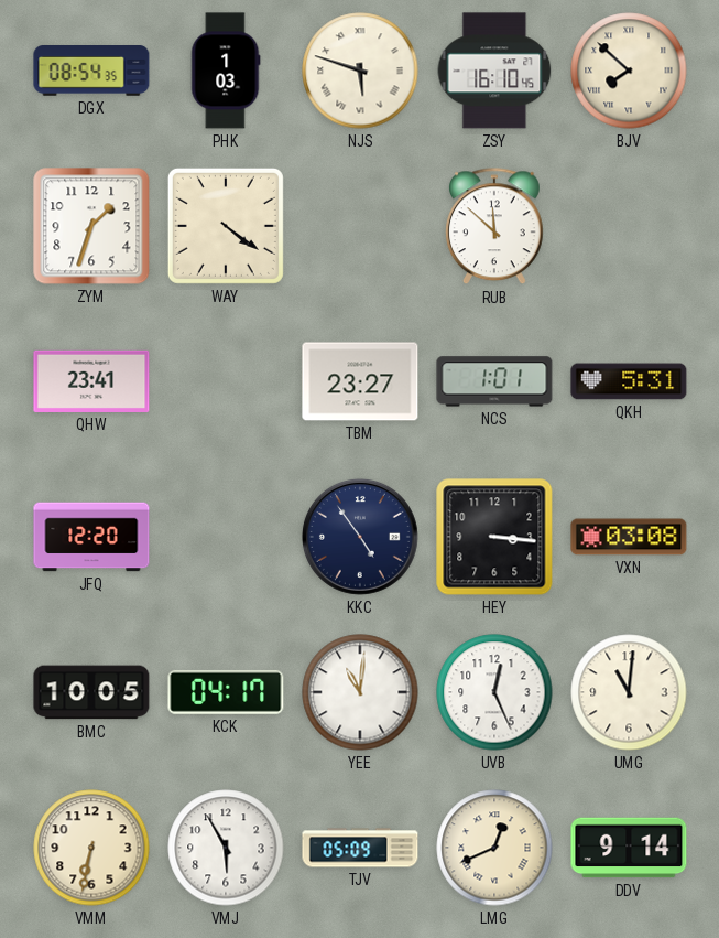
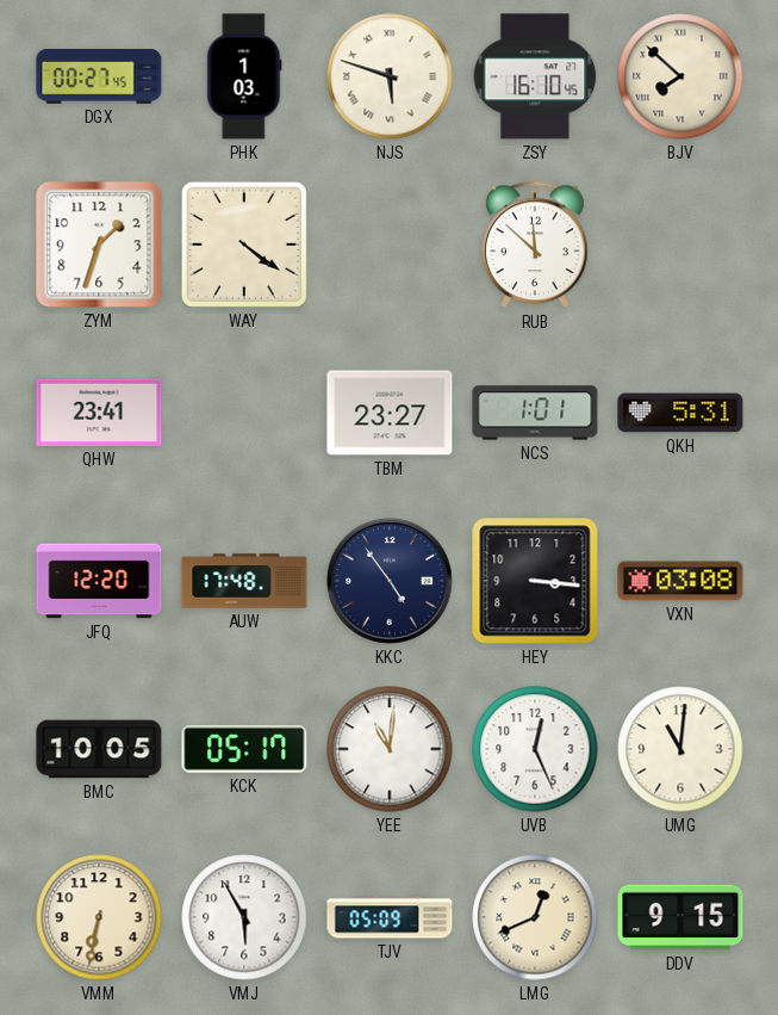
DGX: 08:54 -> 00:27
AUW: none -> 17:48
KCK: 04:17 -> 05:17
DDV: 9:14 -> 9:15
